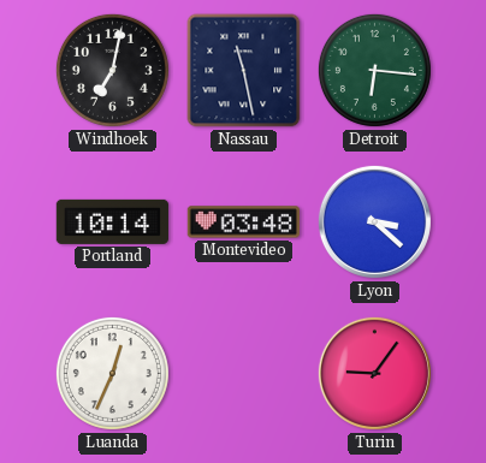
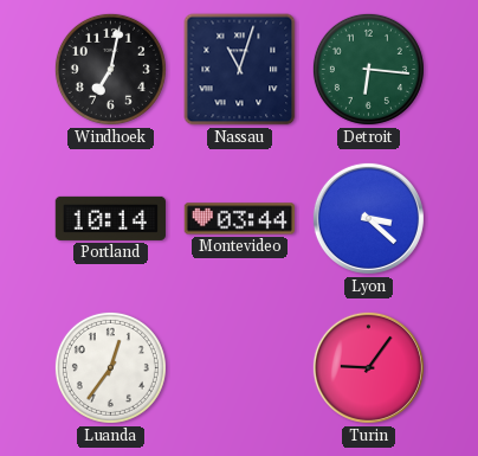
Nassau: 11:28 -> 11:03
Montevideo: 03:48 -> 03:44
Luanda: 12:34 -> 12:36
